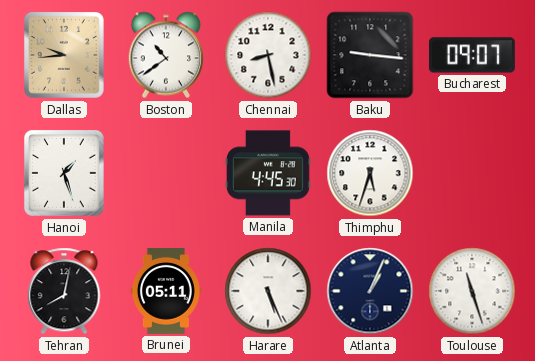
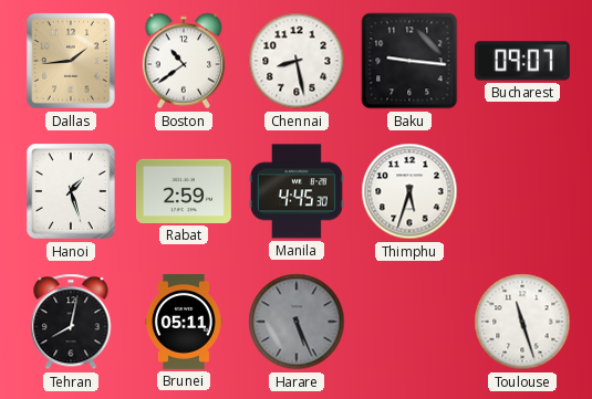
Dallas: 9:44 -> 1:44
Rabat: none -> 2:59
Harare dial: white -> grey
Atlanta: 1:04 -> none
